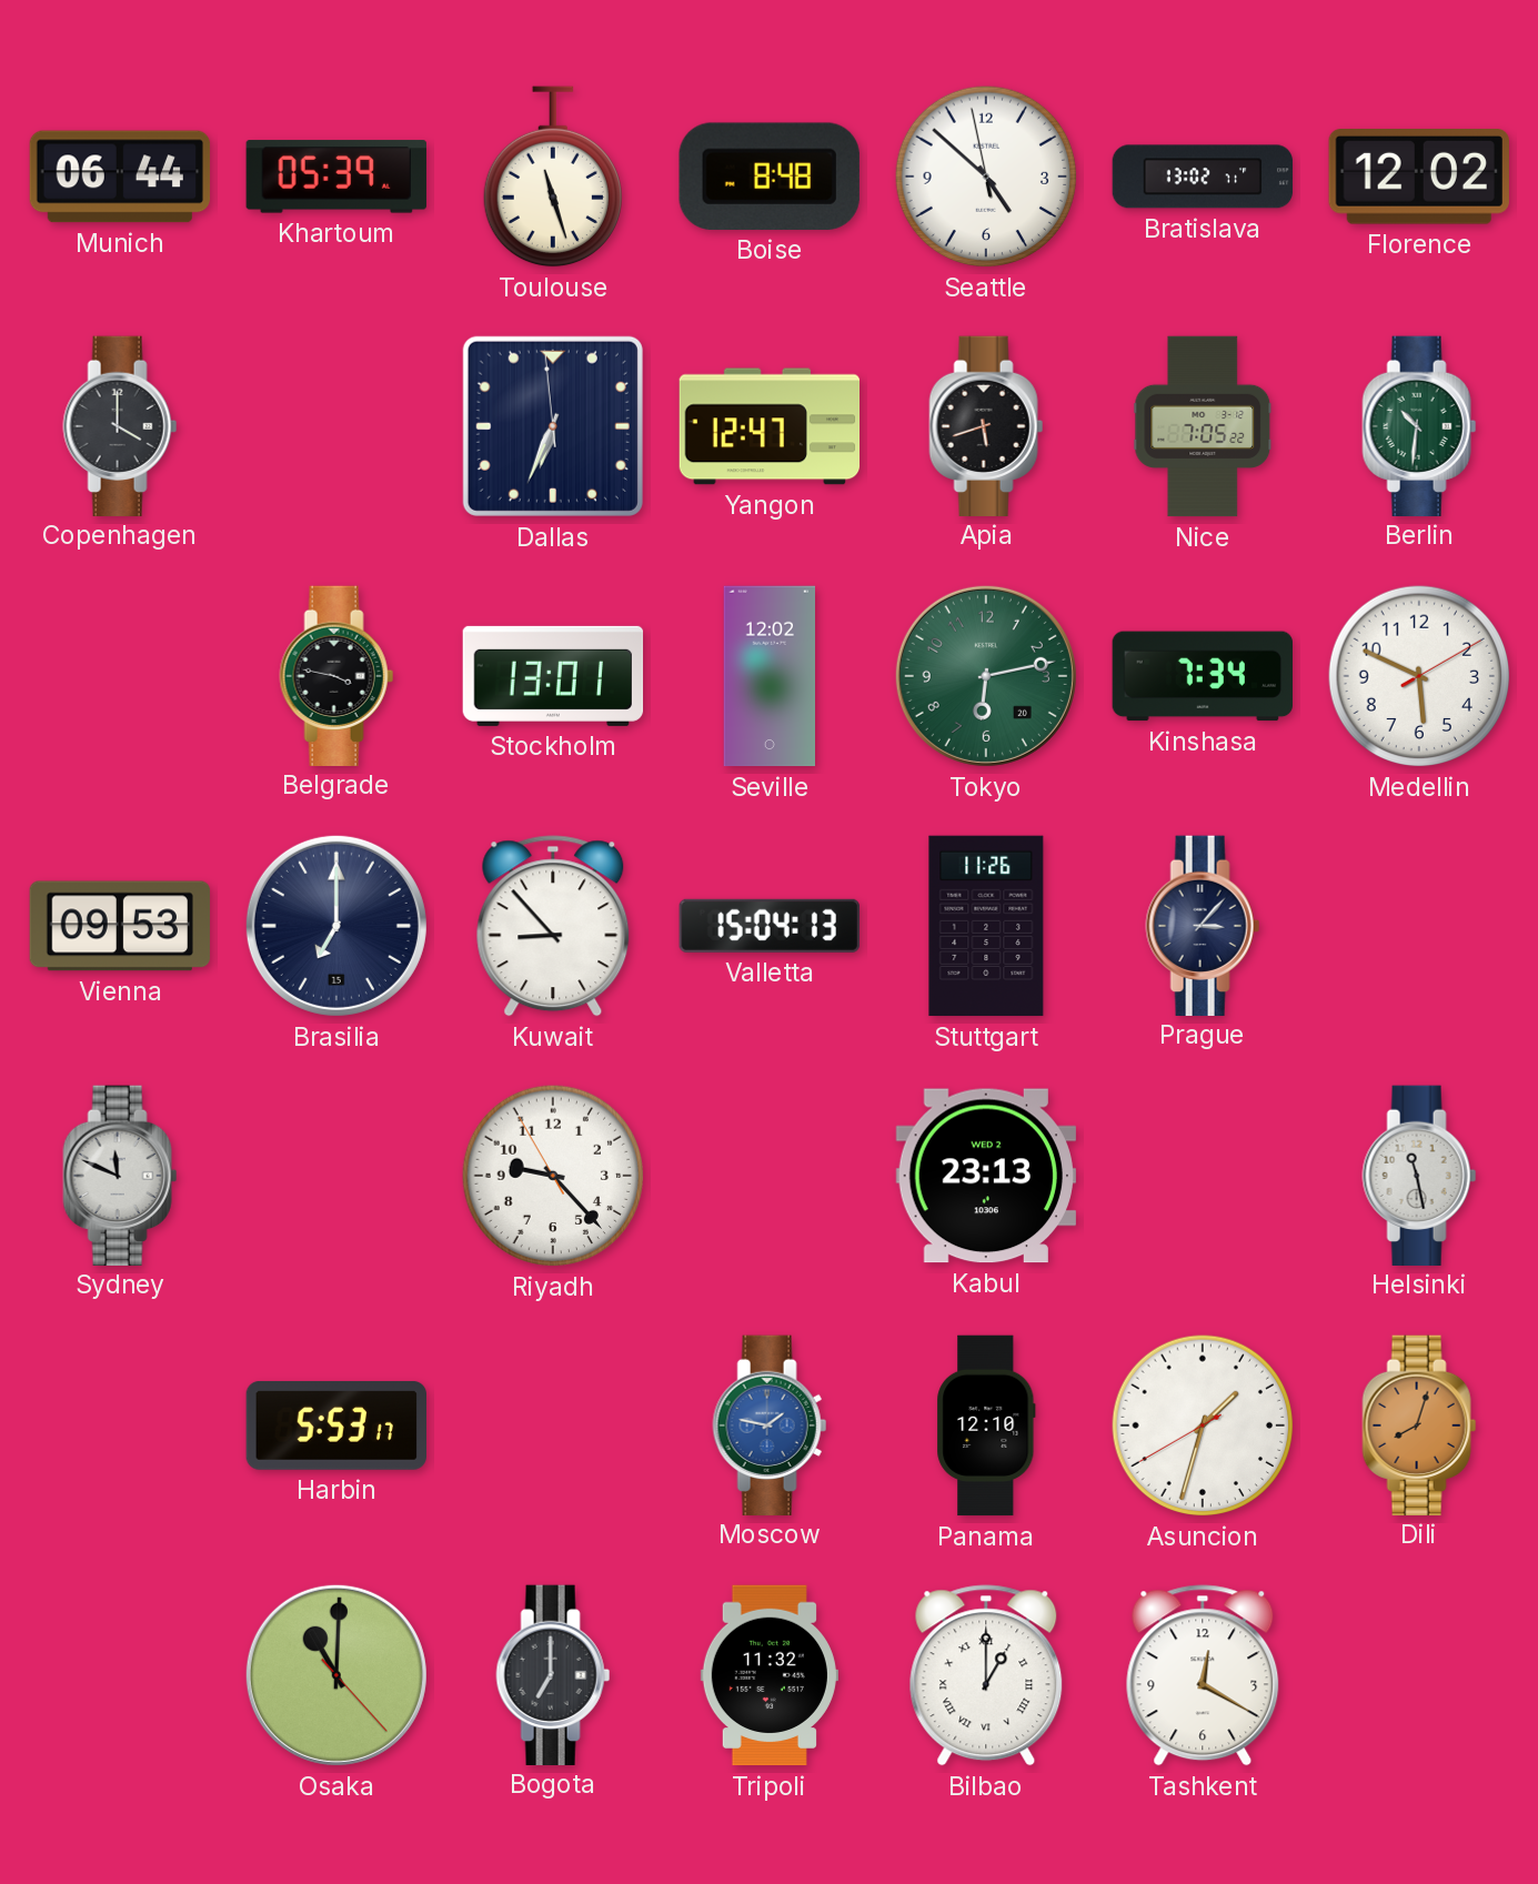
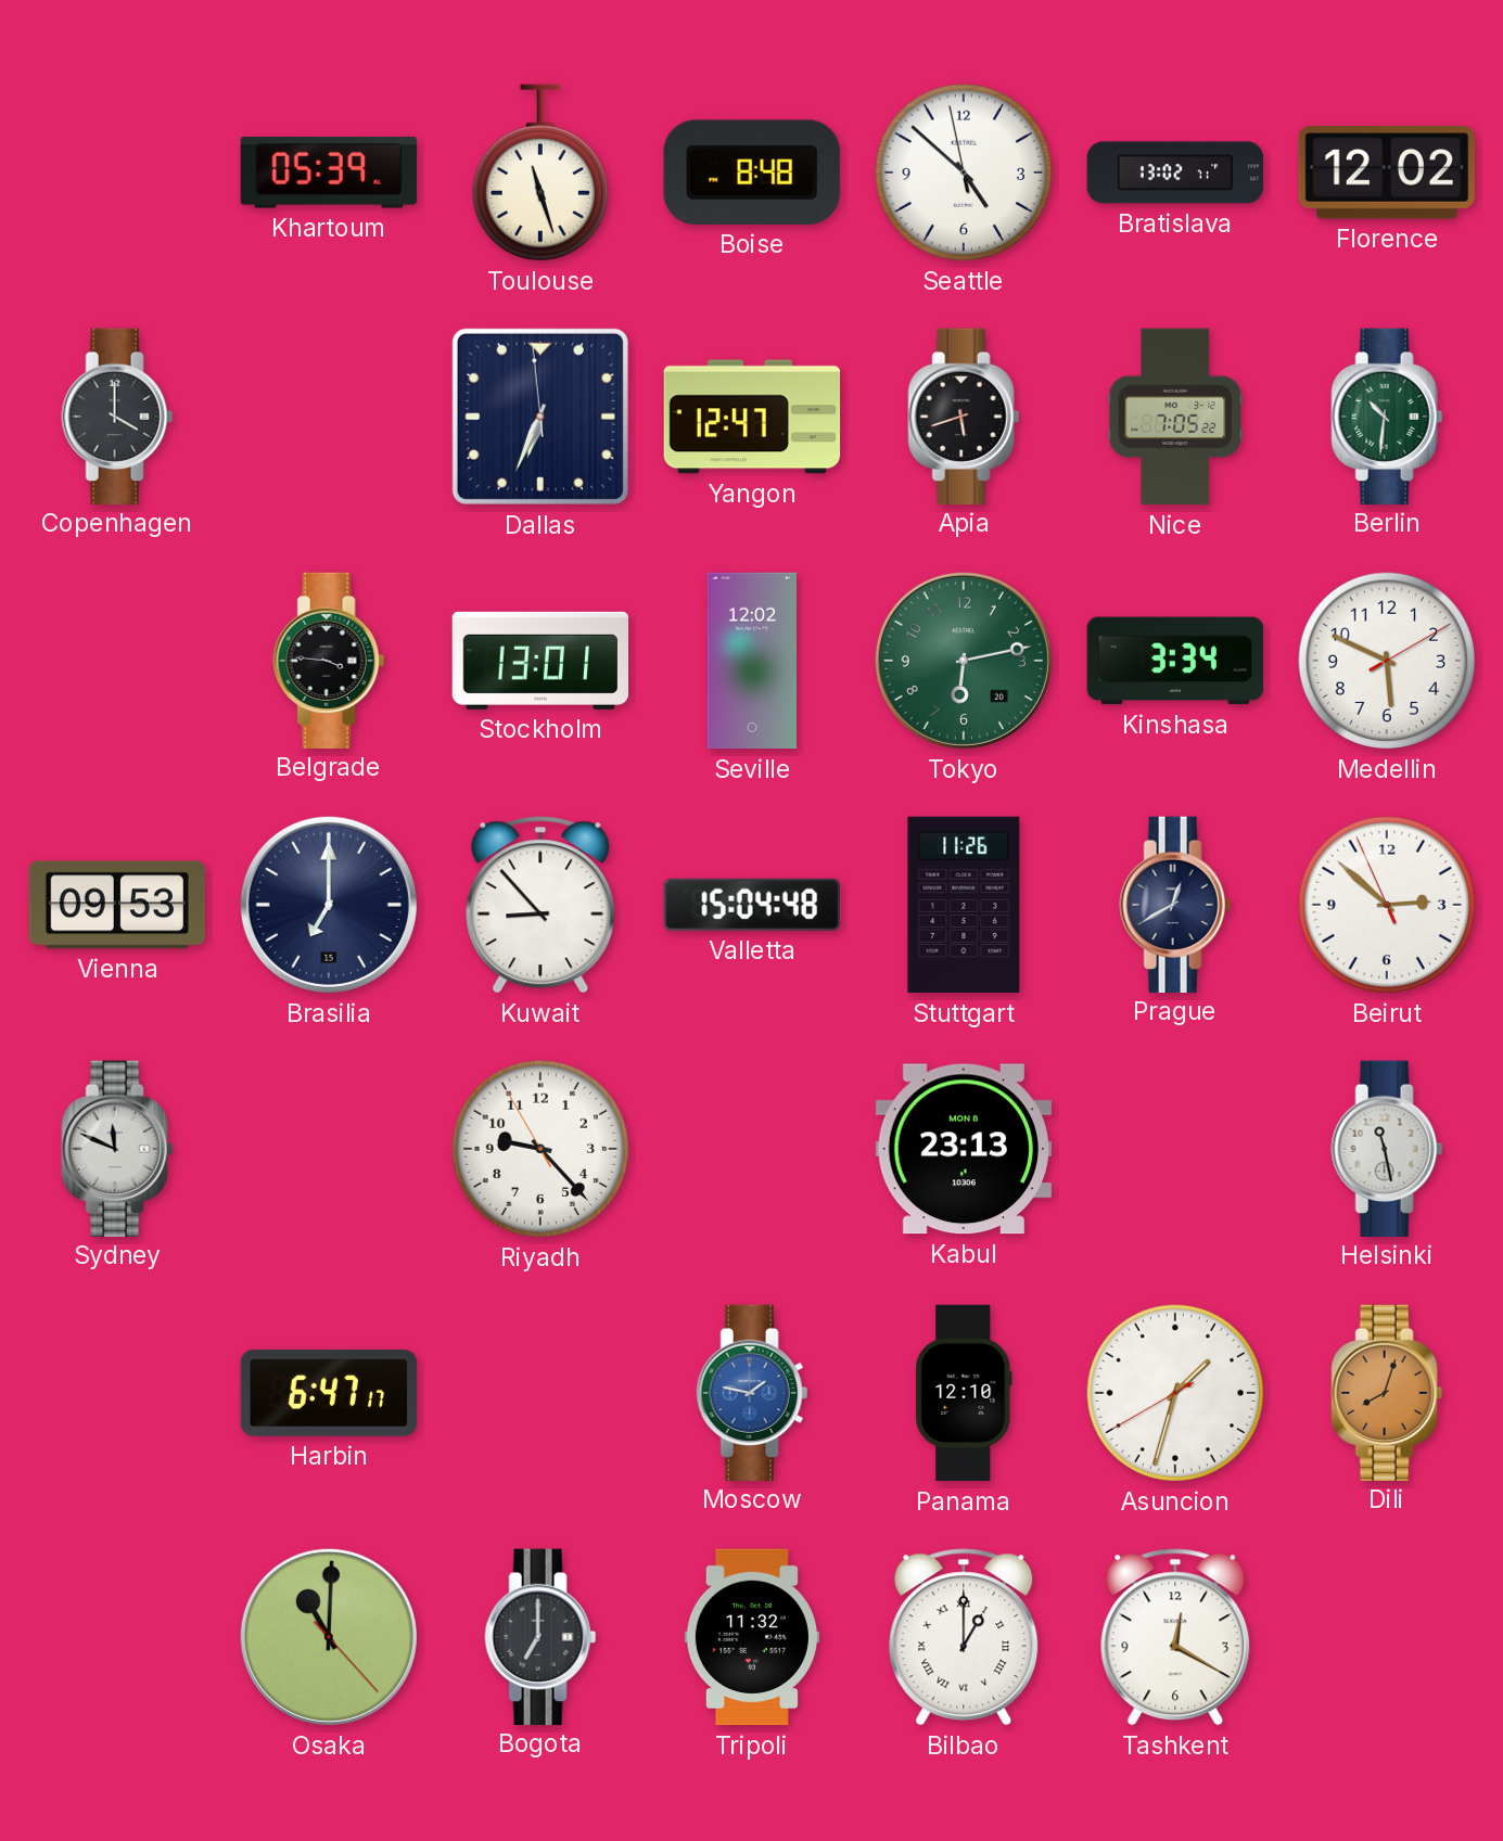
Munich: 06:44 -> none
Belgrade: 3:47 -> 3:46
Kinshasa: 7:34 -> 3:34
Valletta: 15:04:13 -> 15:04:48
Prague: 3:07 -> 12:40
Beirut: none -> 2:51
Kabul date: WED 2 -> MON 8
Harbin: 5:53 -> 6:47
